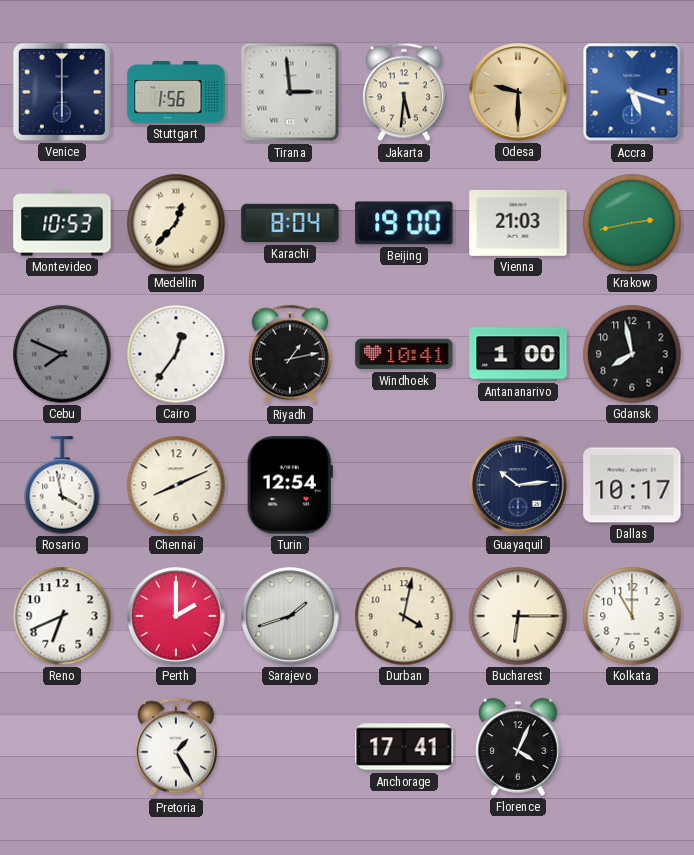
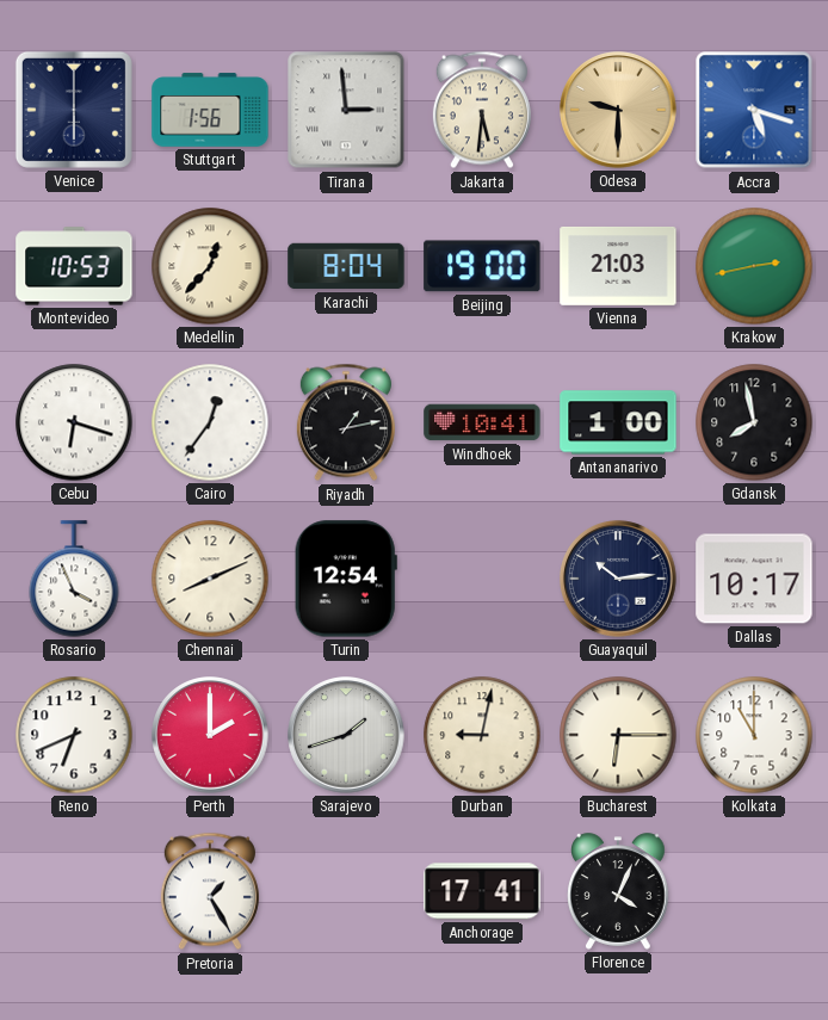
Cebu: 7:49 -> 6:18
Cebu dial: grey -> white
Rosario: 3:58 -> 3:56
Durban: 4:02 -> 9:02
